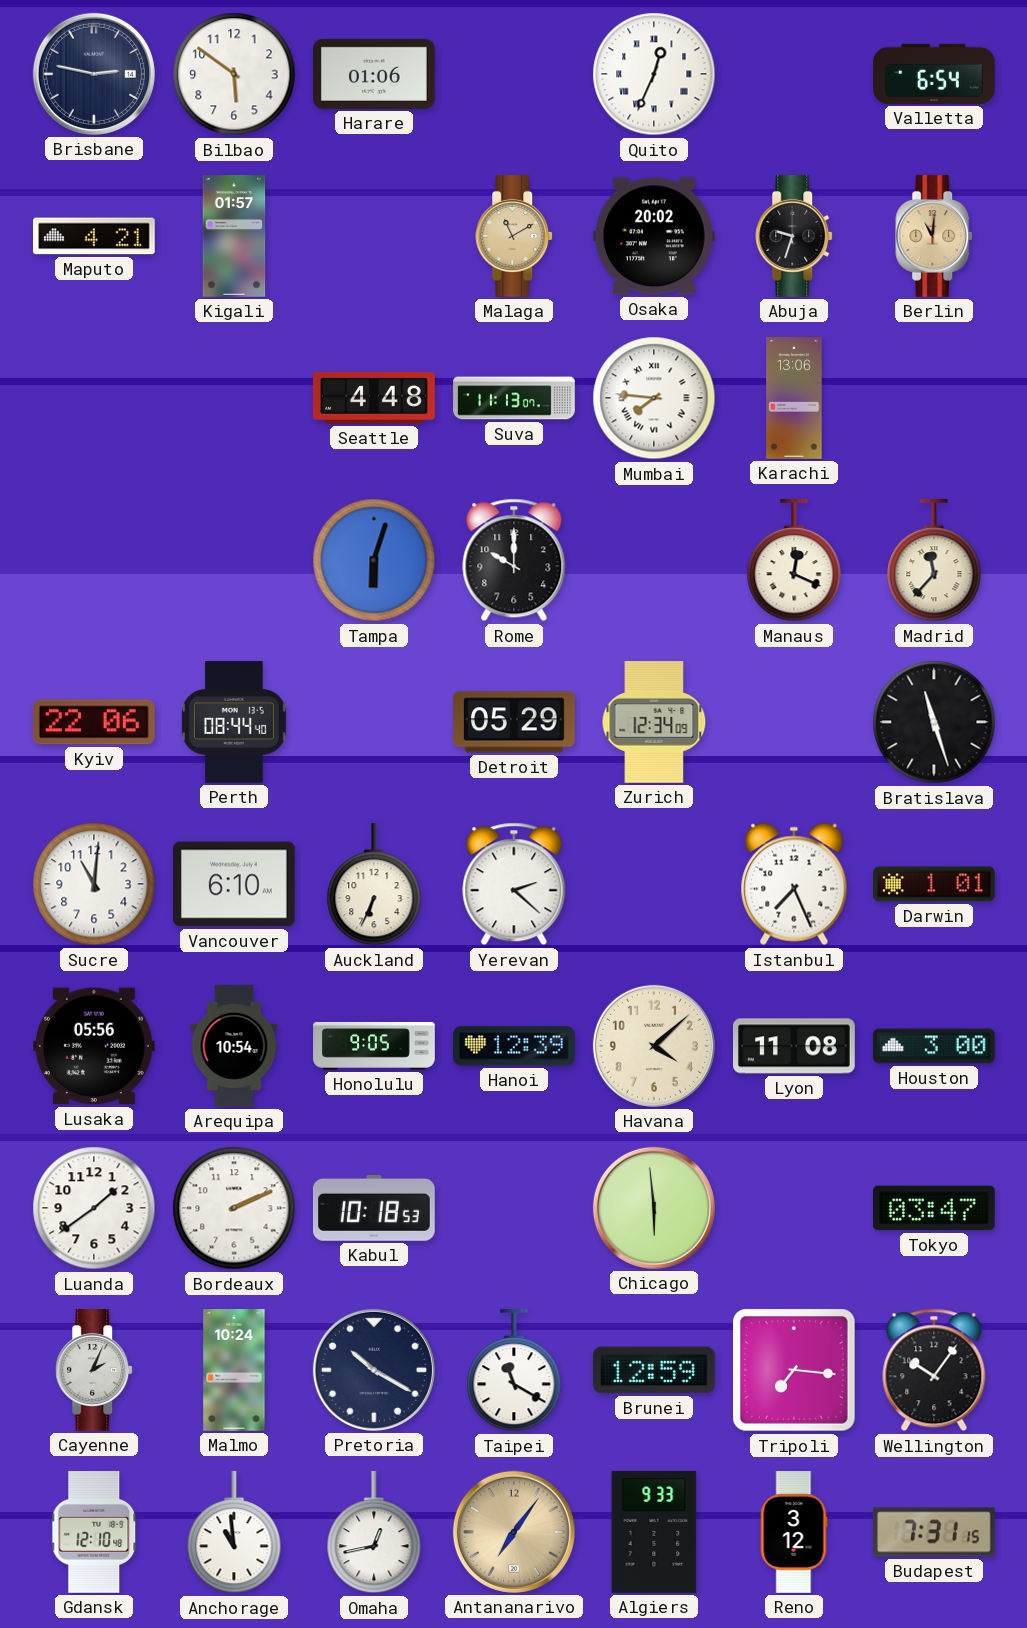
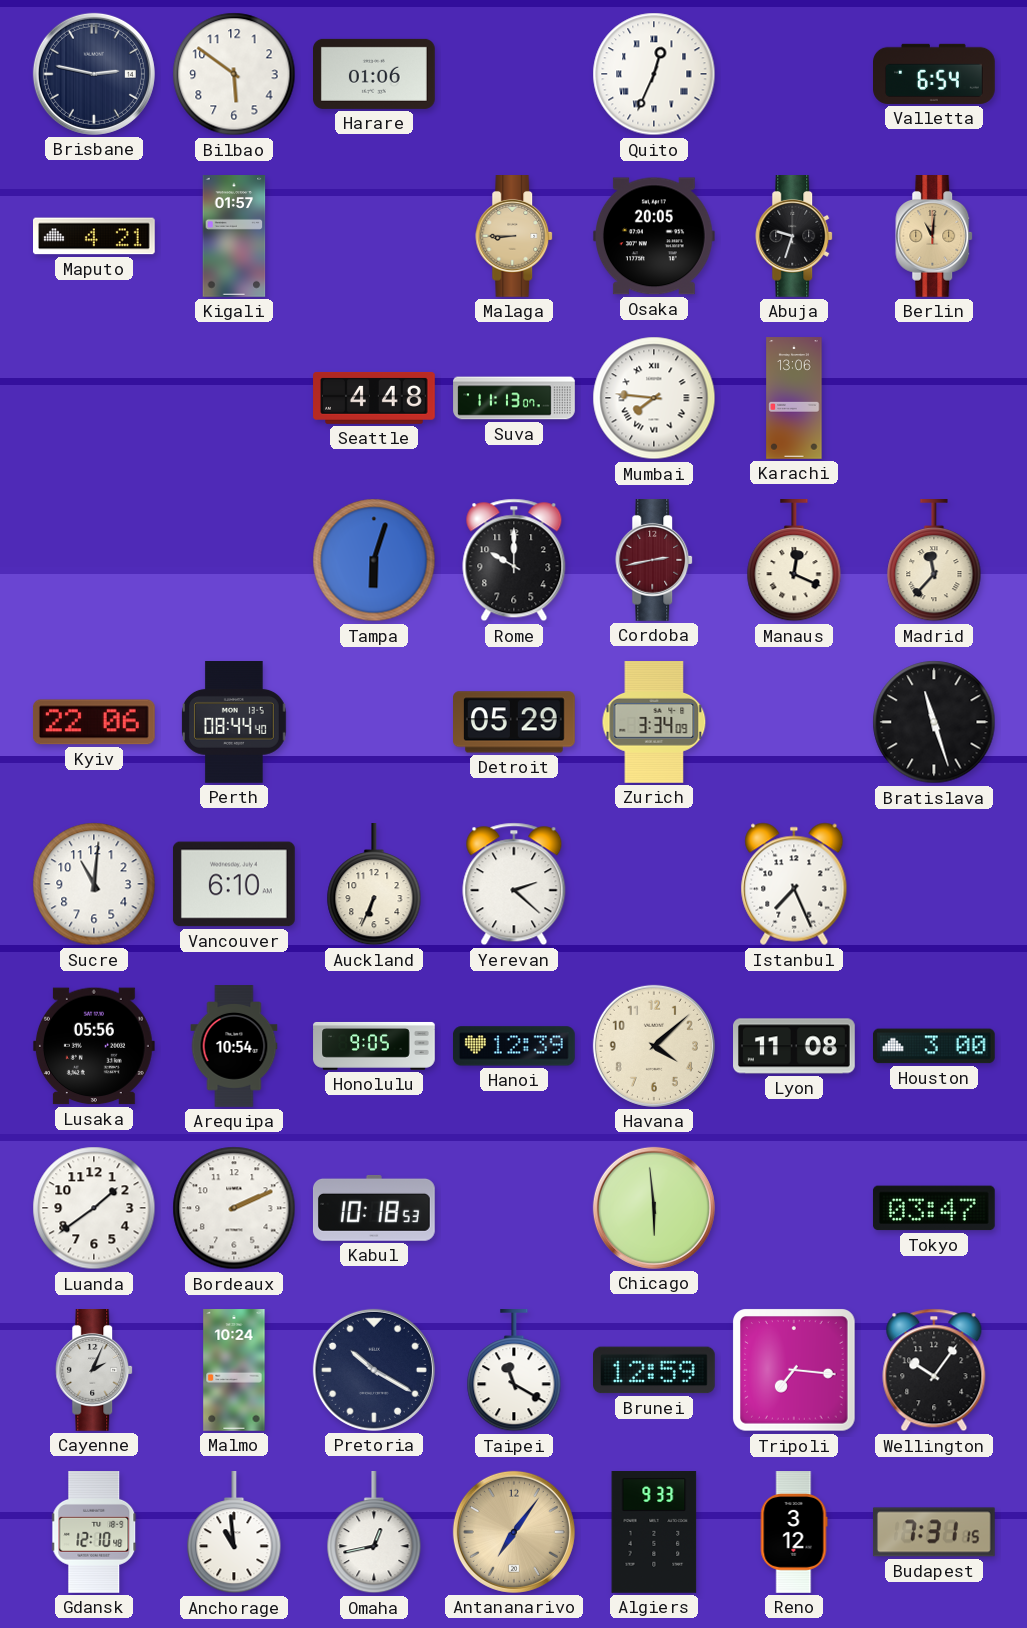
Malaga: 11:10 -> 8:45
Osaka: 20:02 -> 20:05
Cordoba: none -> 2:43
Zurich: 12:34 -> 3:34
Darwin: 1:01 -> none
